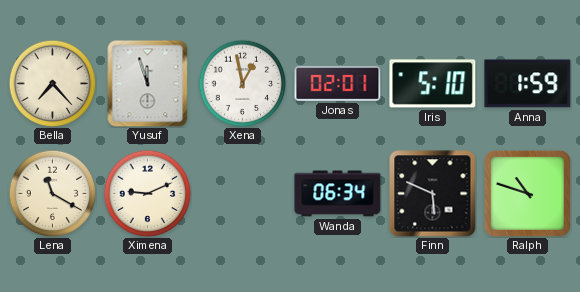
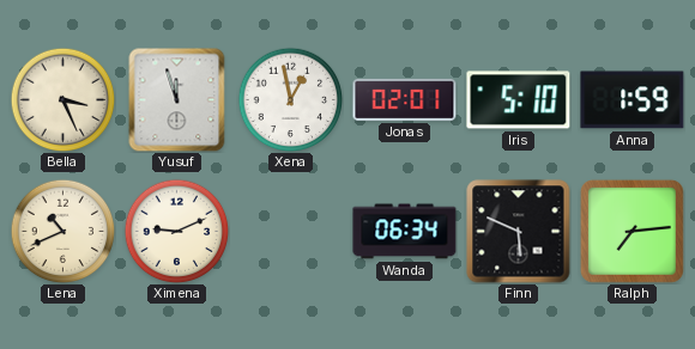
Bella: 7:23 -> 3:26
Lena: 11:20 -> 10:41
Ralph: 10:48 -> 7:14
